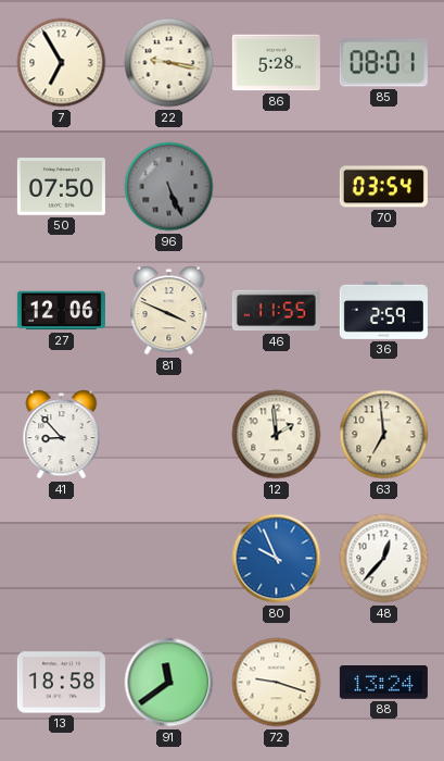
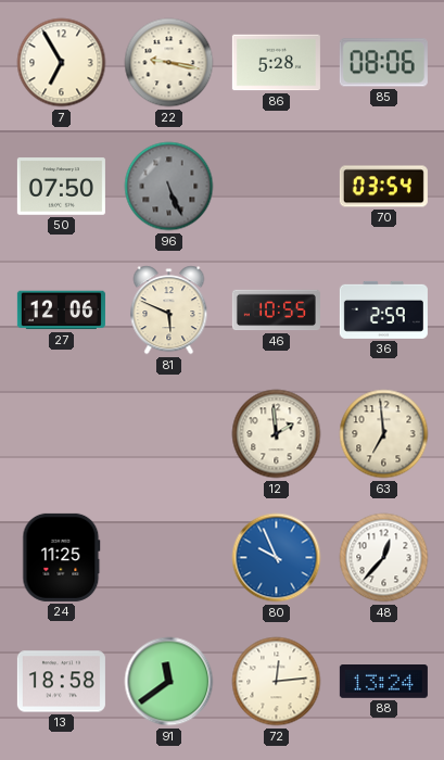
85: 08:01 -> 08:06
81: 3:49 -> 5:49
46: 11:55 -> 10:55
41: 8:53 -> none
24: none -> 11:25
72: 9:18 -> 12:14
